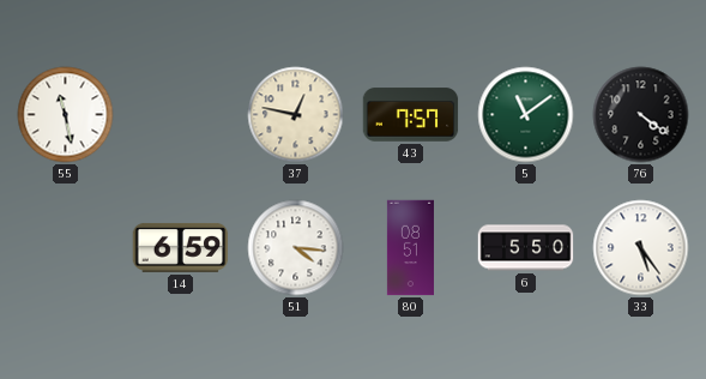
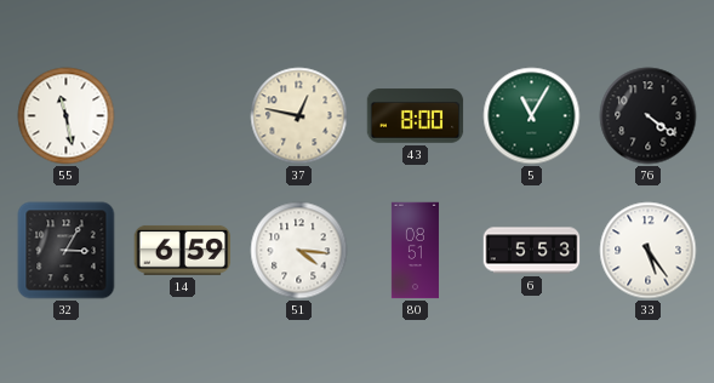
43: 7:57 -> 8:00
5: 11:09 -> 11:05
32: none -> 3:05
6: 5:50 -> 5:53
